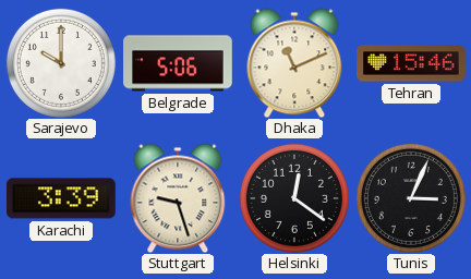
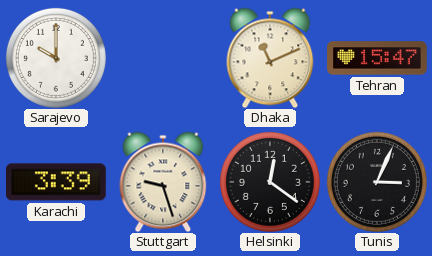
Belgrade: 5:06 -> none
Tehran: 15:46 -> 15:47
